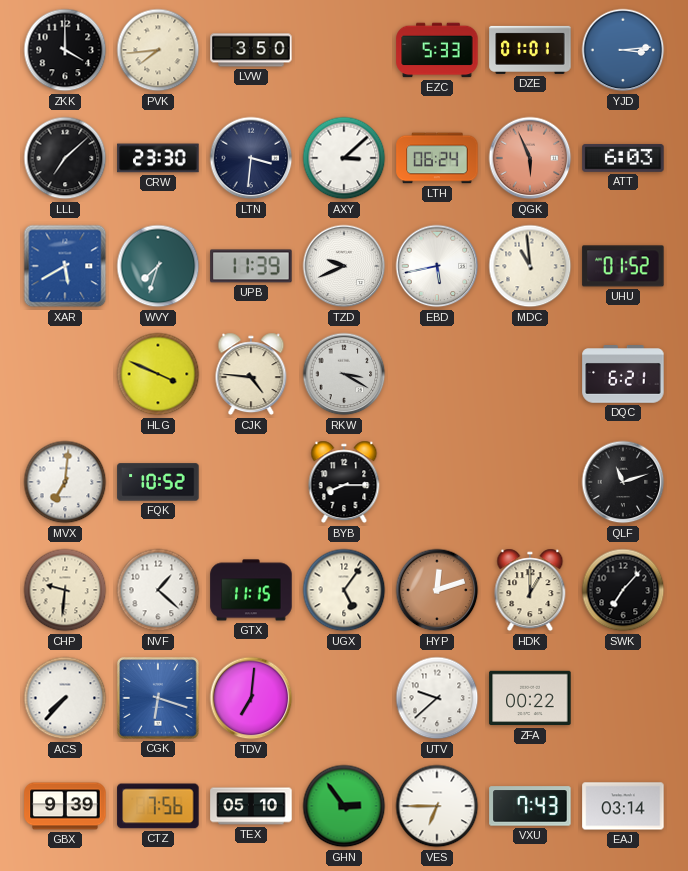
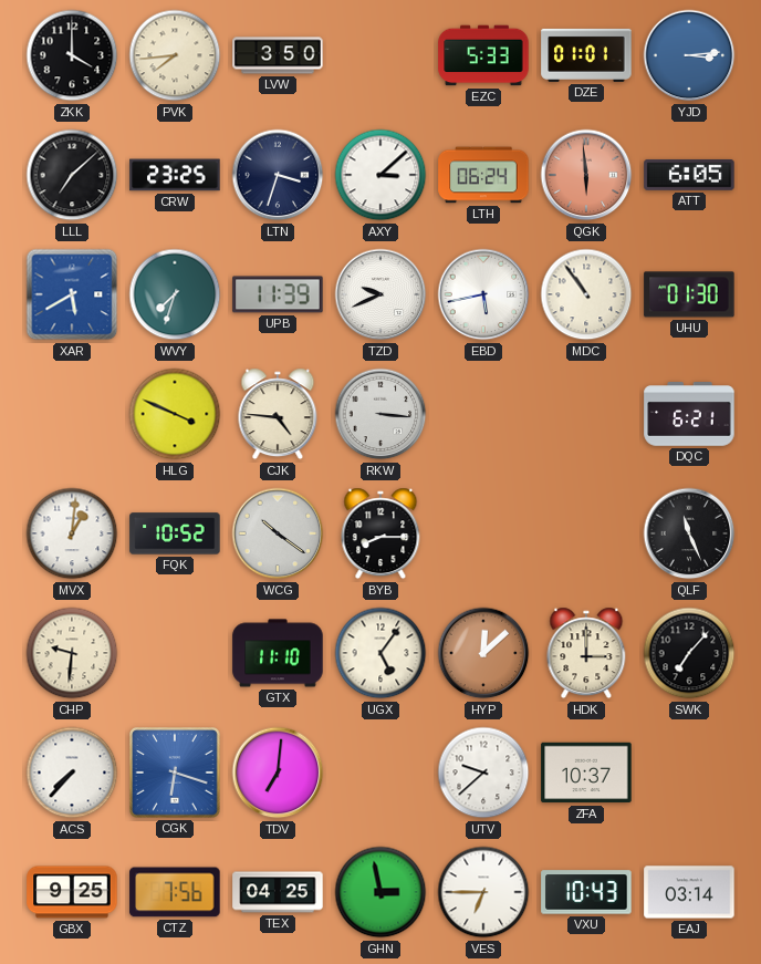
CRW: 23:30 -> 23:25
LTN: 3:31 -> 3:33
QGK: 5:56 -> 5:59
ATT: 6:03 -> 6:05
MDC: 10:59 -> 10:54
UHU: 01:52 -> 01:30
RKW: 3:20 -> 3:16
MVX: 7:01 -> 1:01
WCG: none -> 10:21
QLF: 11:12 -> 11:26
NVF: 1:22 -> none
GTX: 11:15 -> 11:10
HYP: 12:12 -> 12:08
HDK: 1:00 -> 3:00
ZFA: 00:22 -> 10:37
GBX: 9:39 -> 9:25
TEX: 05:10 -> 04:25
GHN: 2:54 -> 2:58
VXU: 7:43 -> 10:43
